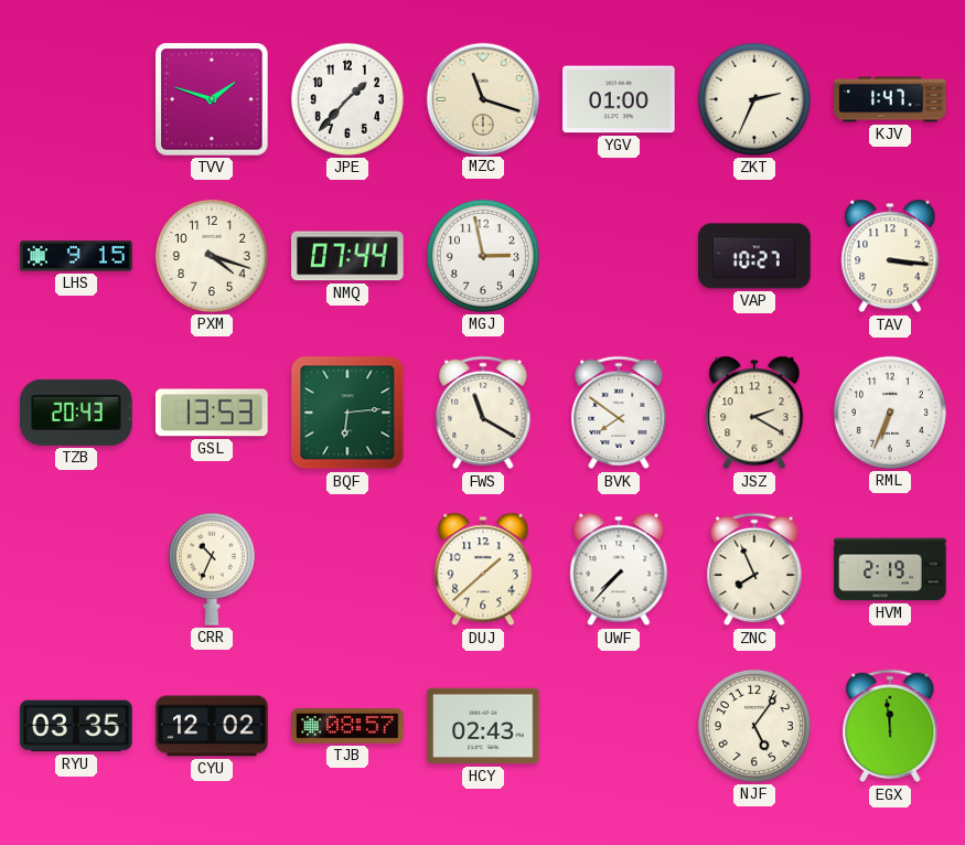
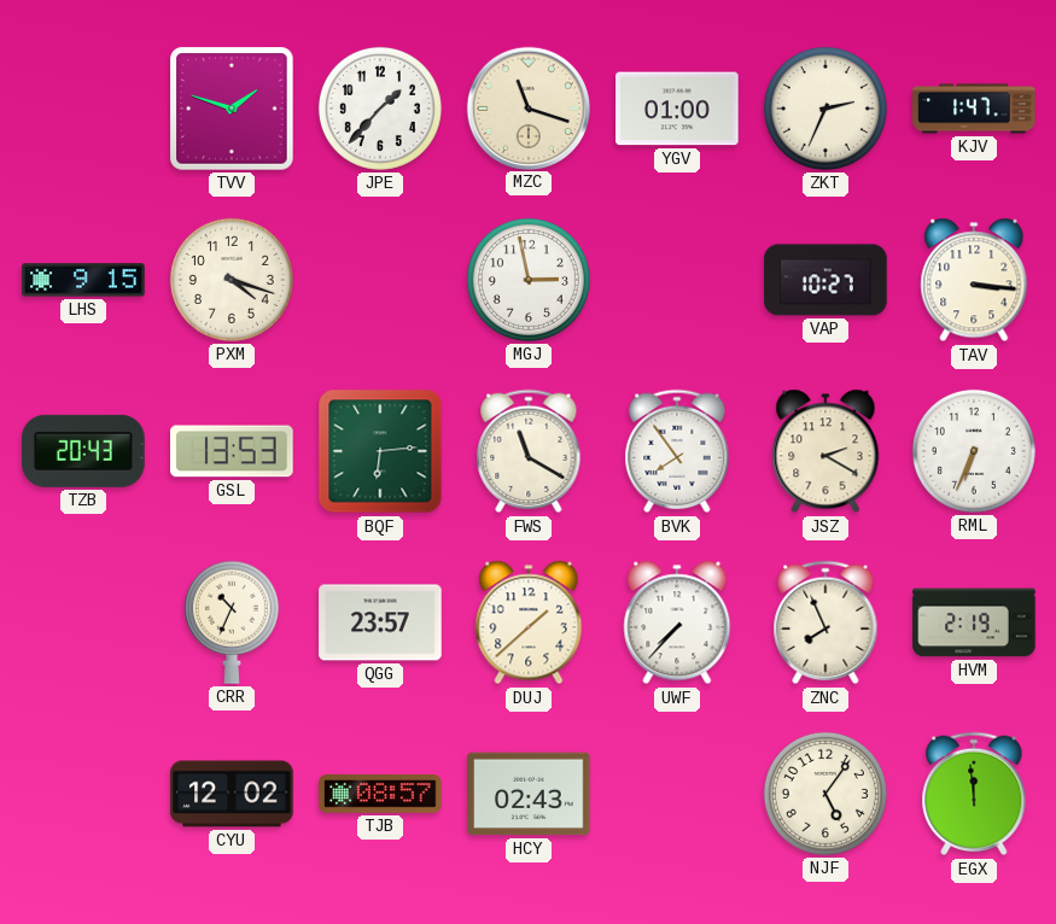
NMQ: 07:44 -> none
BVK: 7:51 -> 7:54
QGG: none -> 23:57
RYU: 03:35 -> none
